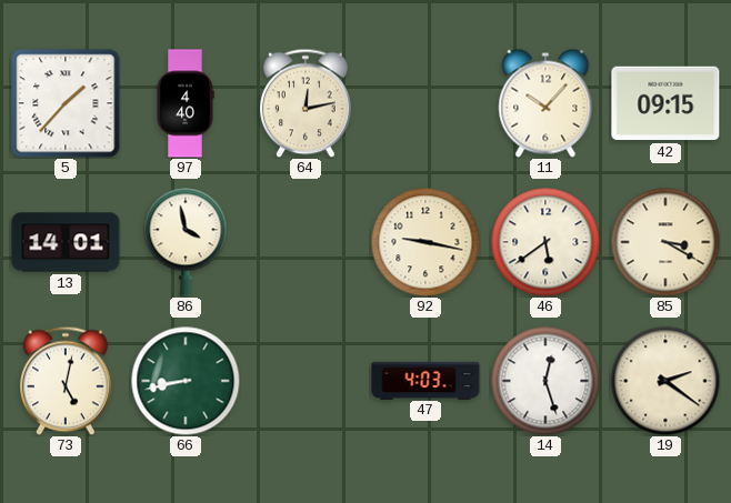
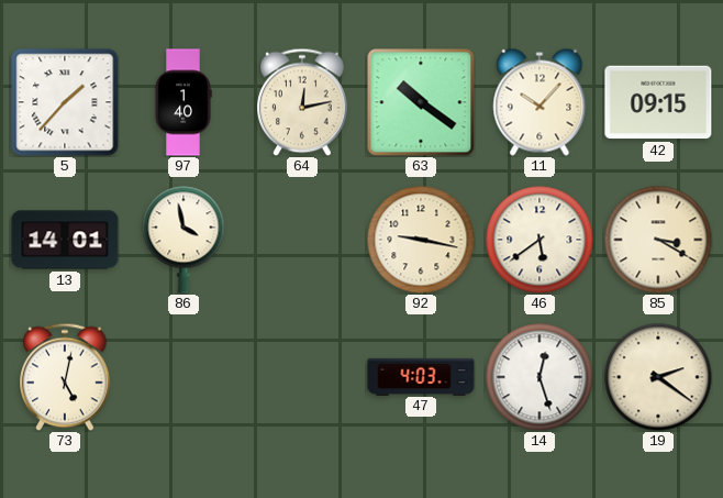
97: 4:40 -> 1:40
63: none -> 10:21
66: 8:43 -> none
